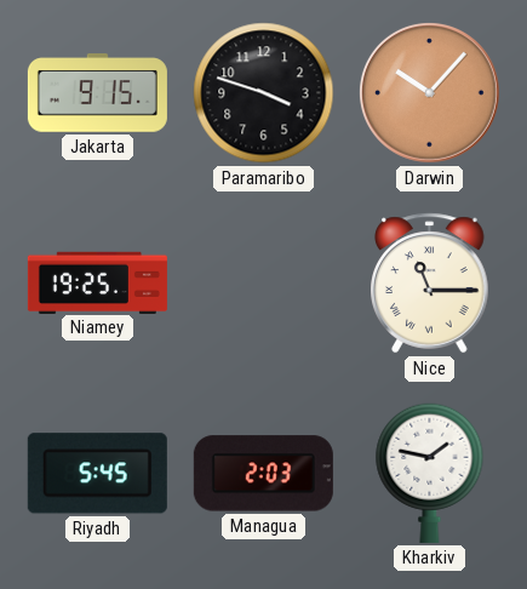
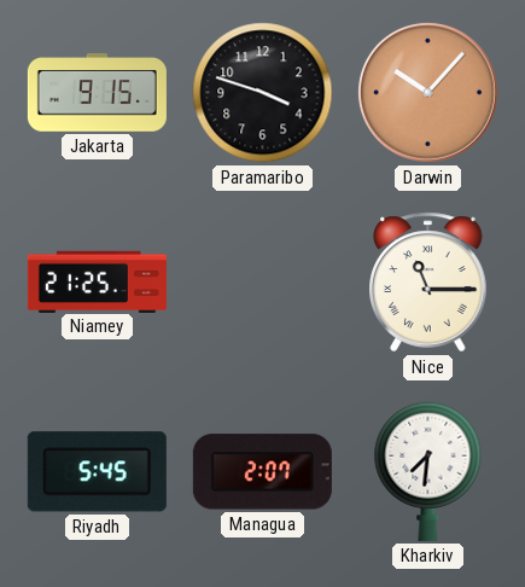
Niamey: 19:25 -> 21:25
Managua: 2:03 -> 2:07
Kharkiv: 1:47 -> 7:31
